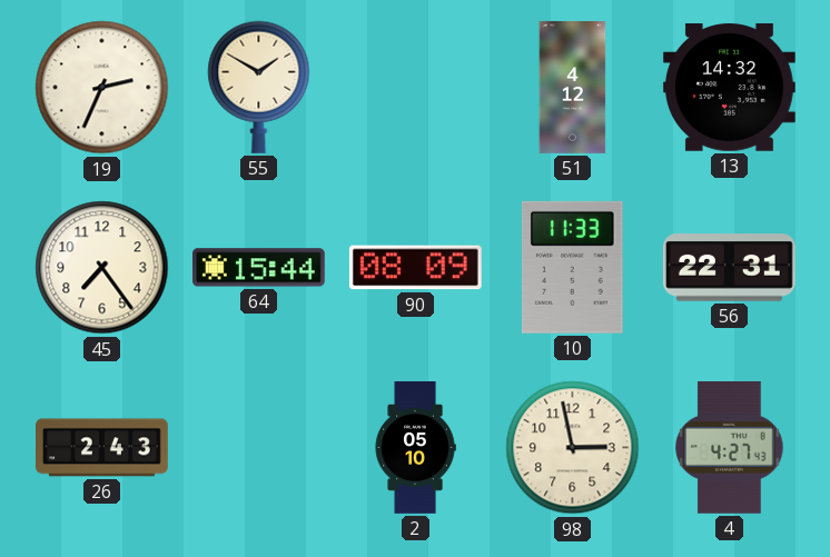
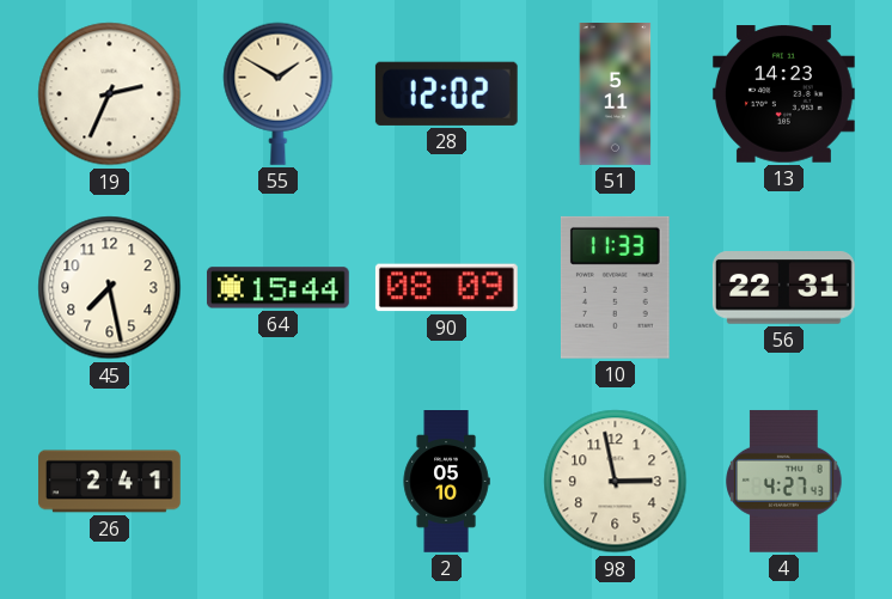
28: none -> 12:02
51: 4:12 -> 5:11
13: 14:32 -> 14:23
45: 7:24 -> 7:28
26: 2:43 -> 2:41
